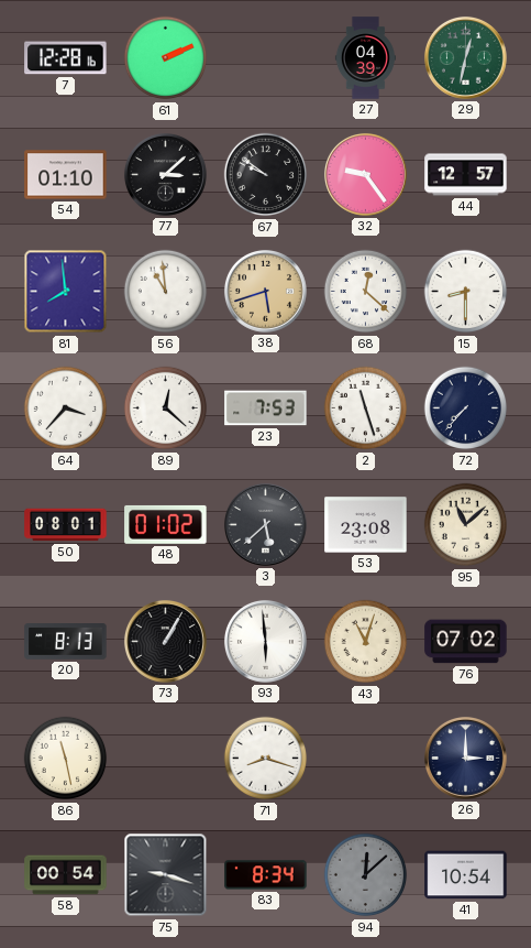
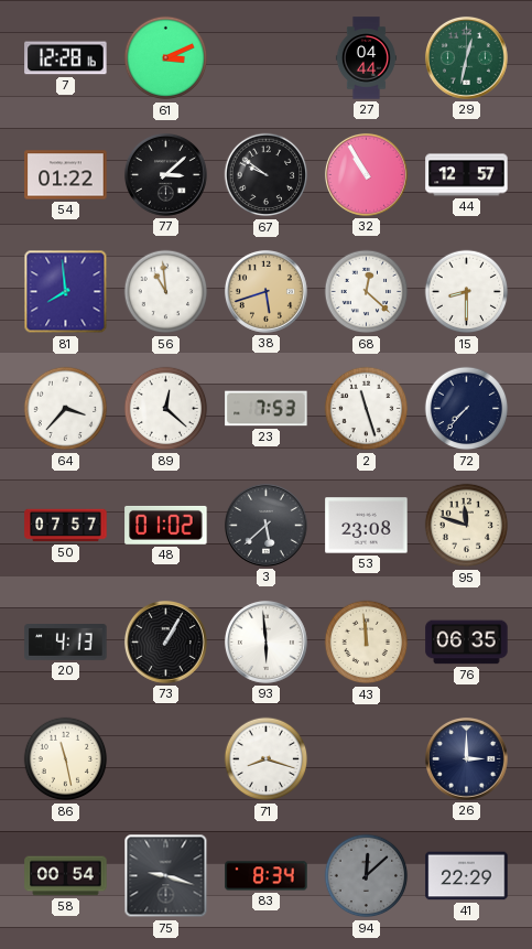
61: 2:11 -> 3:11
27: 04:39 -> 04:44
54: 01:10 -> 01:22
32: 9:24 -> 10:55
50: 08:01 -> 07:57
95: 11:08 -> 11:48
20: 8:13 -> 4:13
43: 11:03 -> 11:59
76: 07:02 -> 06:35
41: 10:54 -> 22:29
